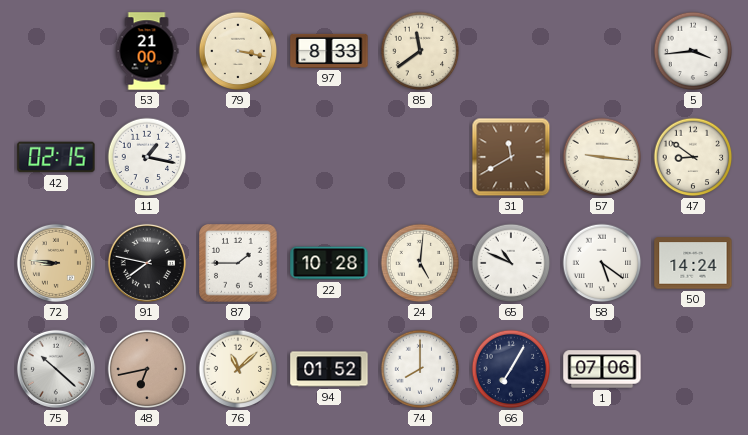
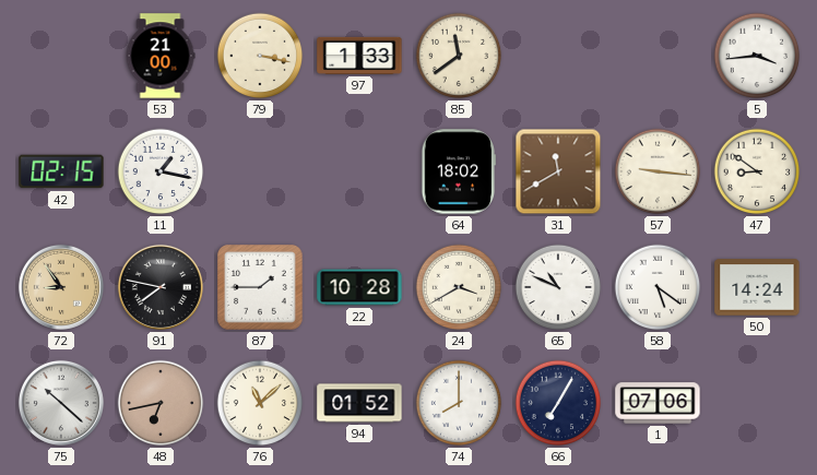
97: 8:33 -> 1:33
64: none -> 18:02
72: 8:46 -> 8:54
24: 5:01 -> 3:40
